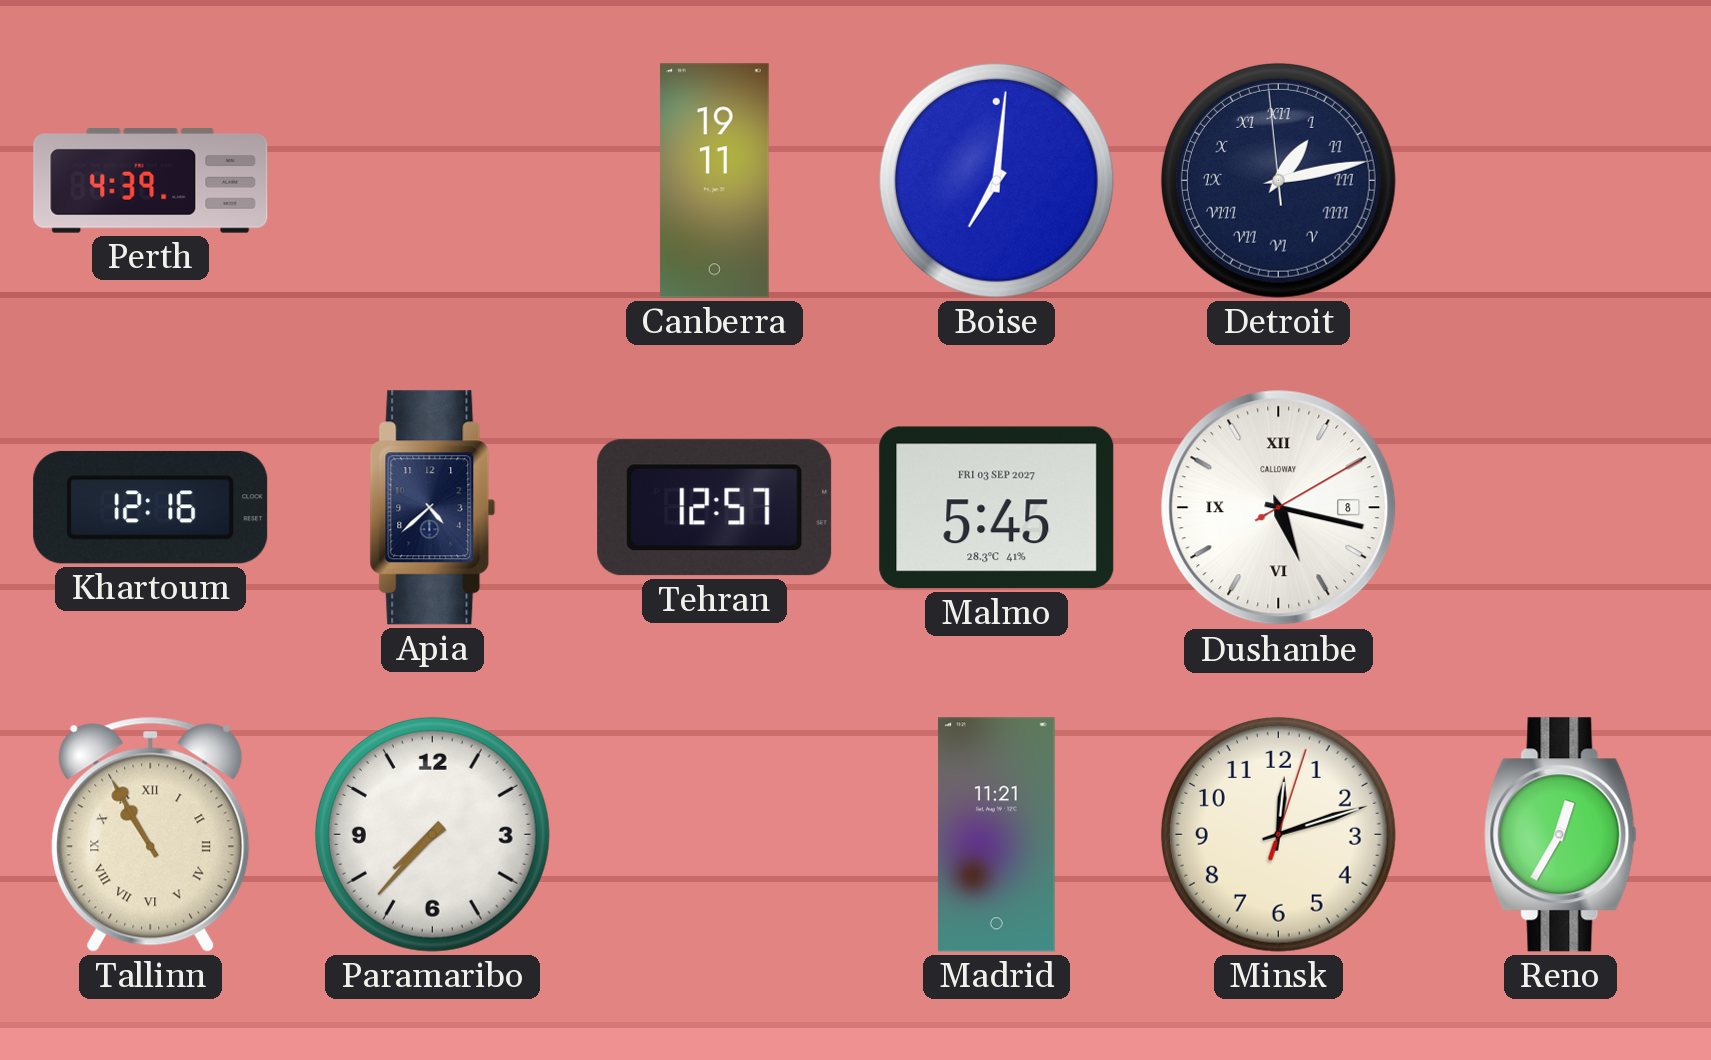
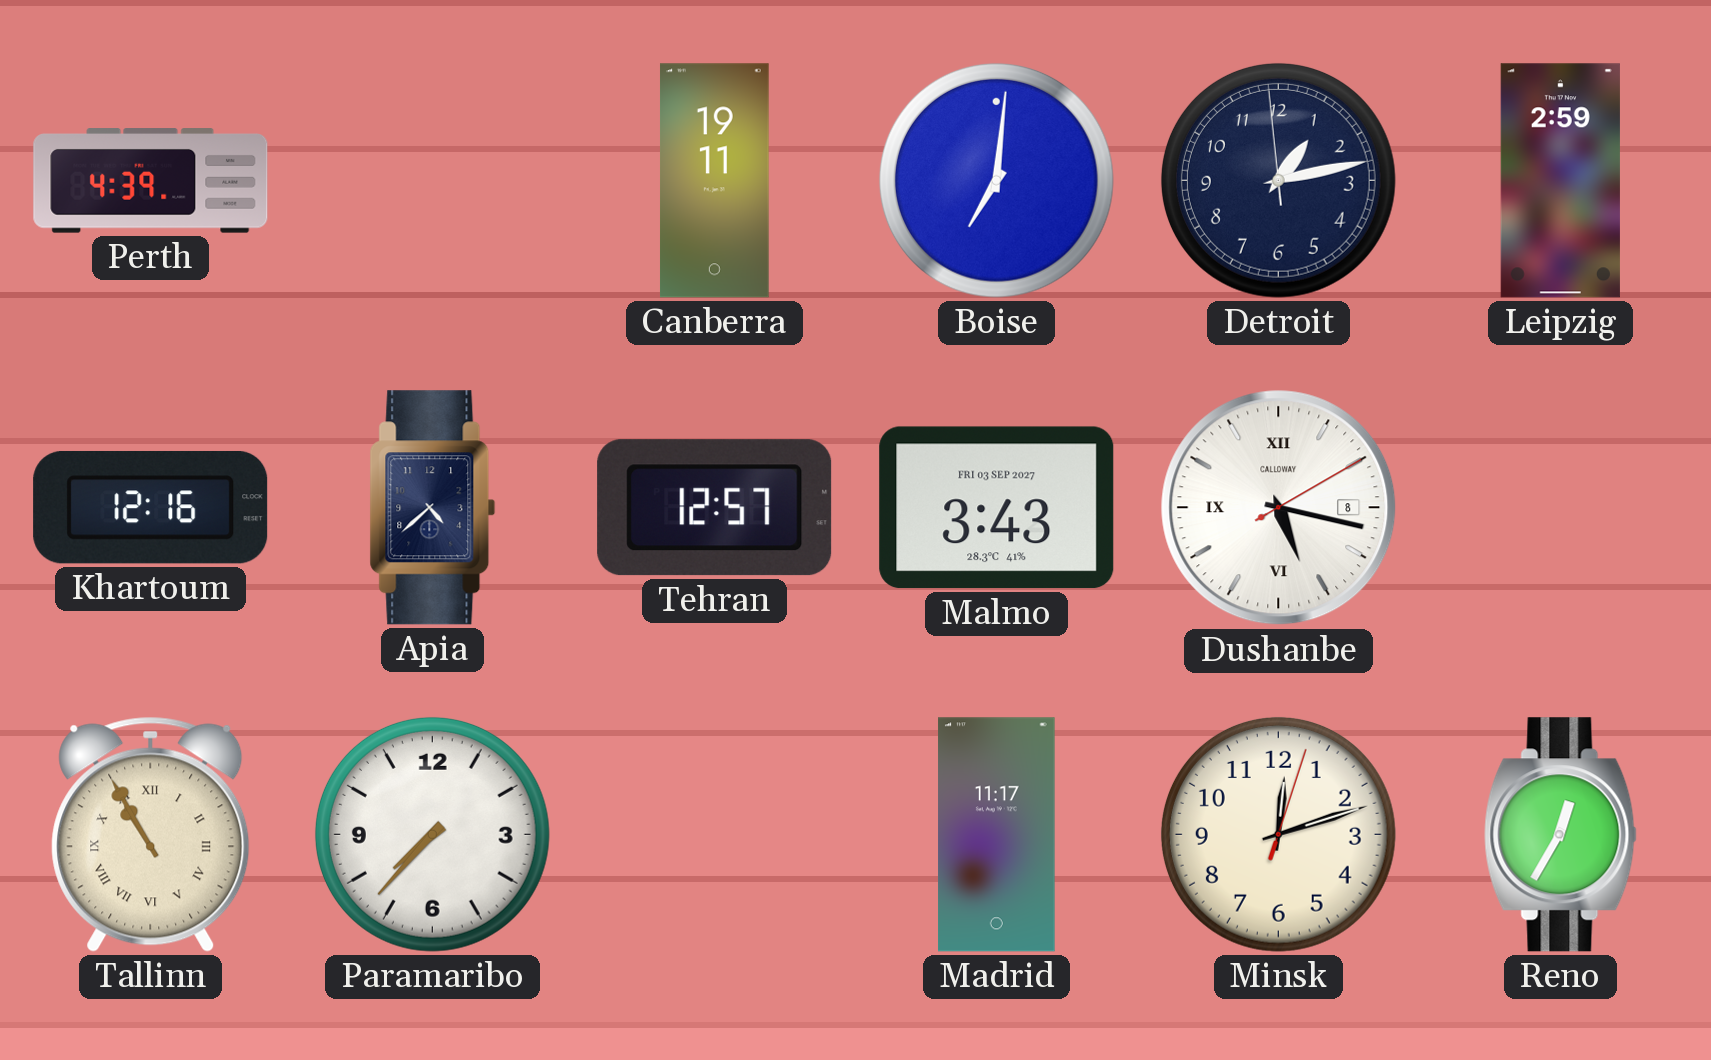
Detroit numerals: Roman -> Arabic
Leipzig: none -> 2:59
Malmo: 5:45 -> 3:43
Madrid: 11:21 -> 11:17
